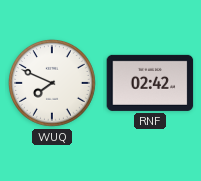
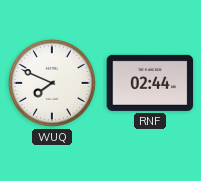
RNF: 02:42 -> 02:44
